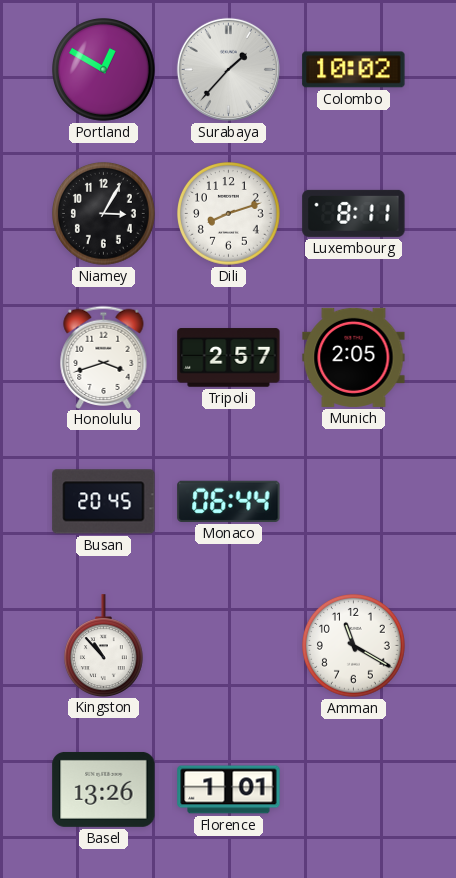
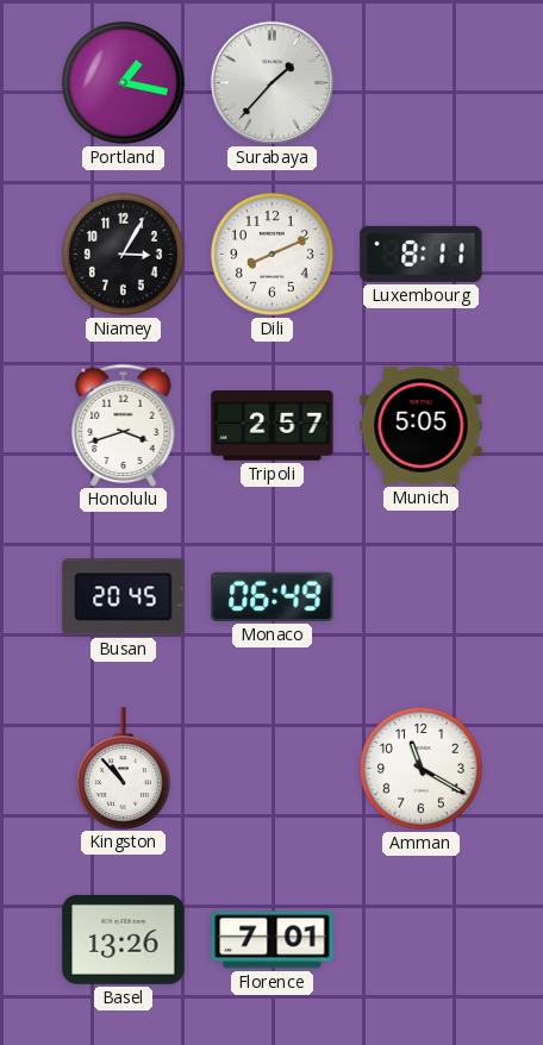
Portland: 12:50 -> 1:17
Colombo: 10:02 -> none
Dili: 8:12 -> 8:11
Munich: 2:05 -> 5:05
Monaco: 06:44 -> 06:49
Florence: 1:01 -> 7:01
